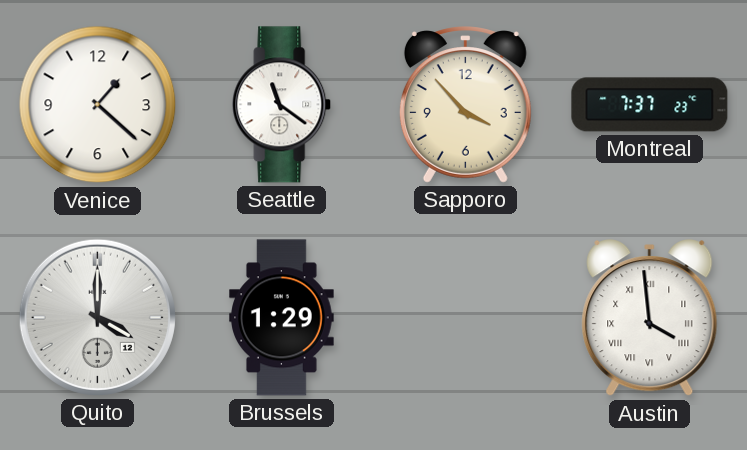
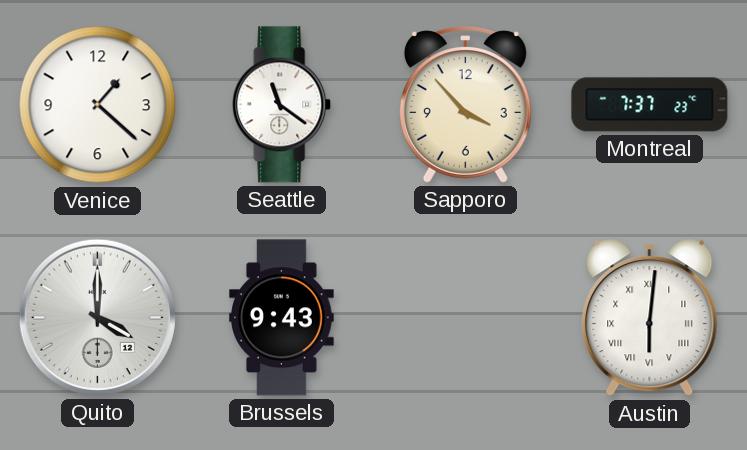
Brussels: 1:29 -> 9:43
Austin: 3:59 -> 6:01
